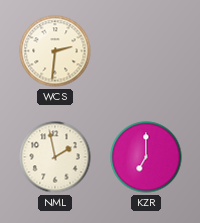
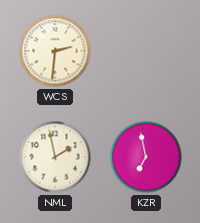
KZR: 7:00 -> 6:58
